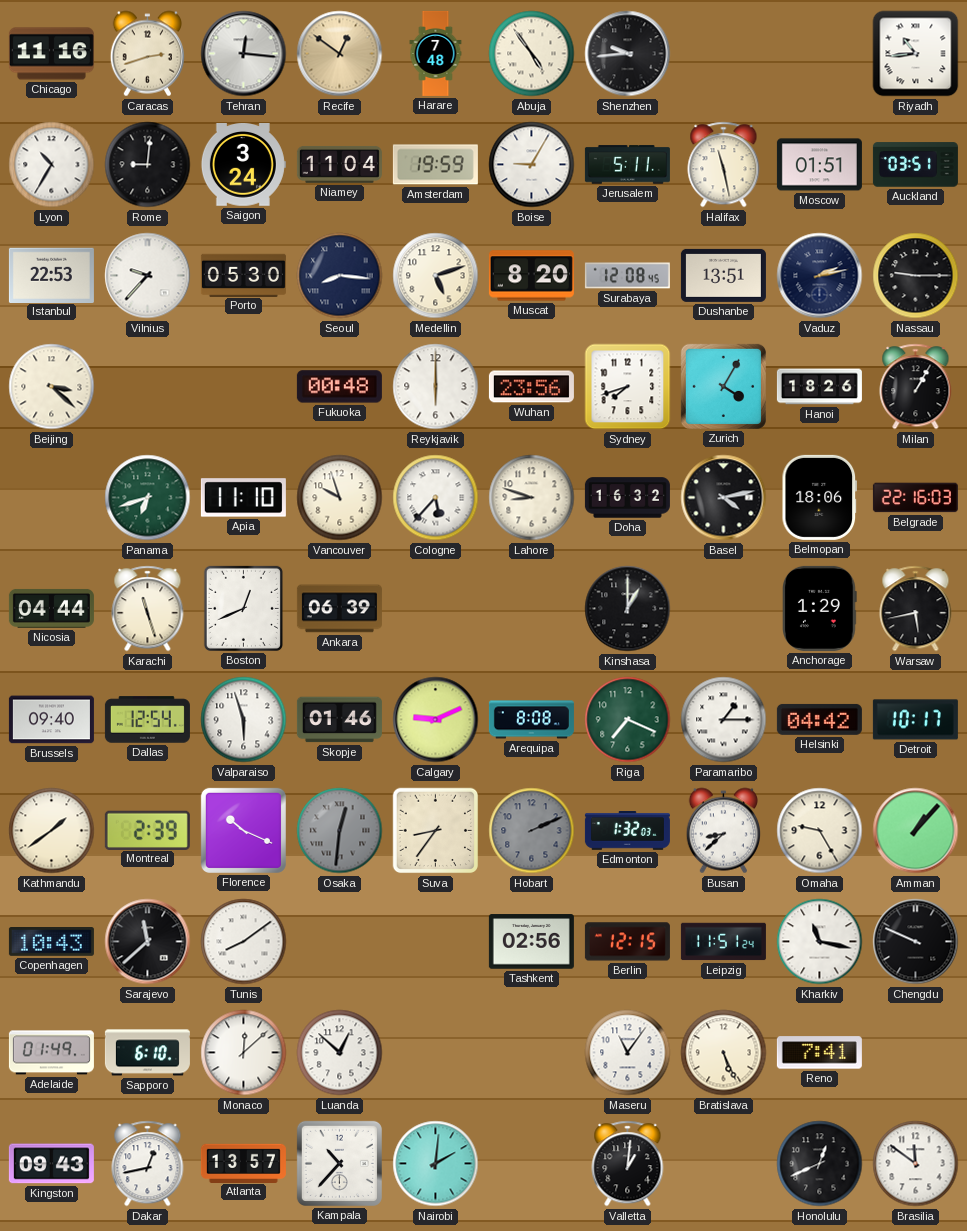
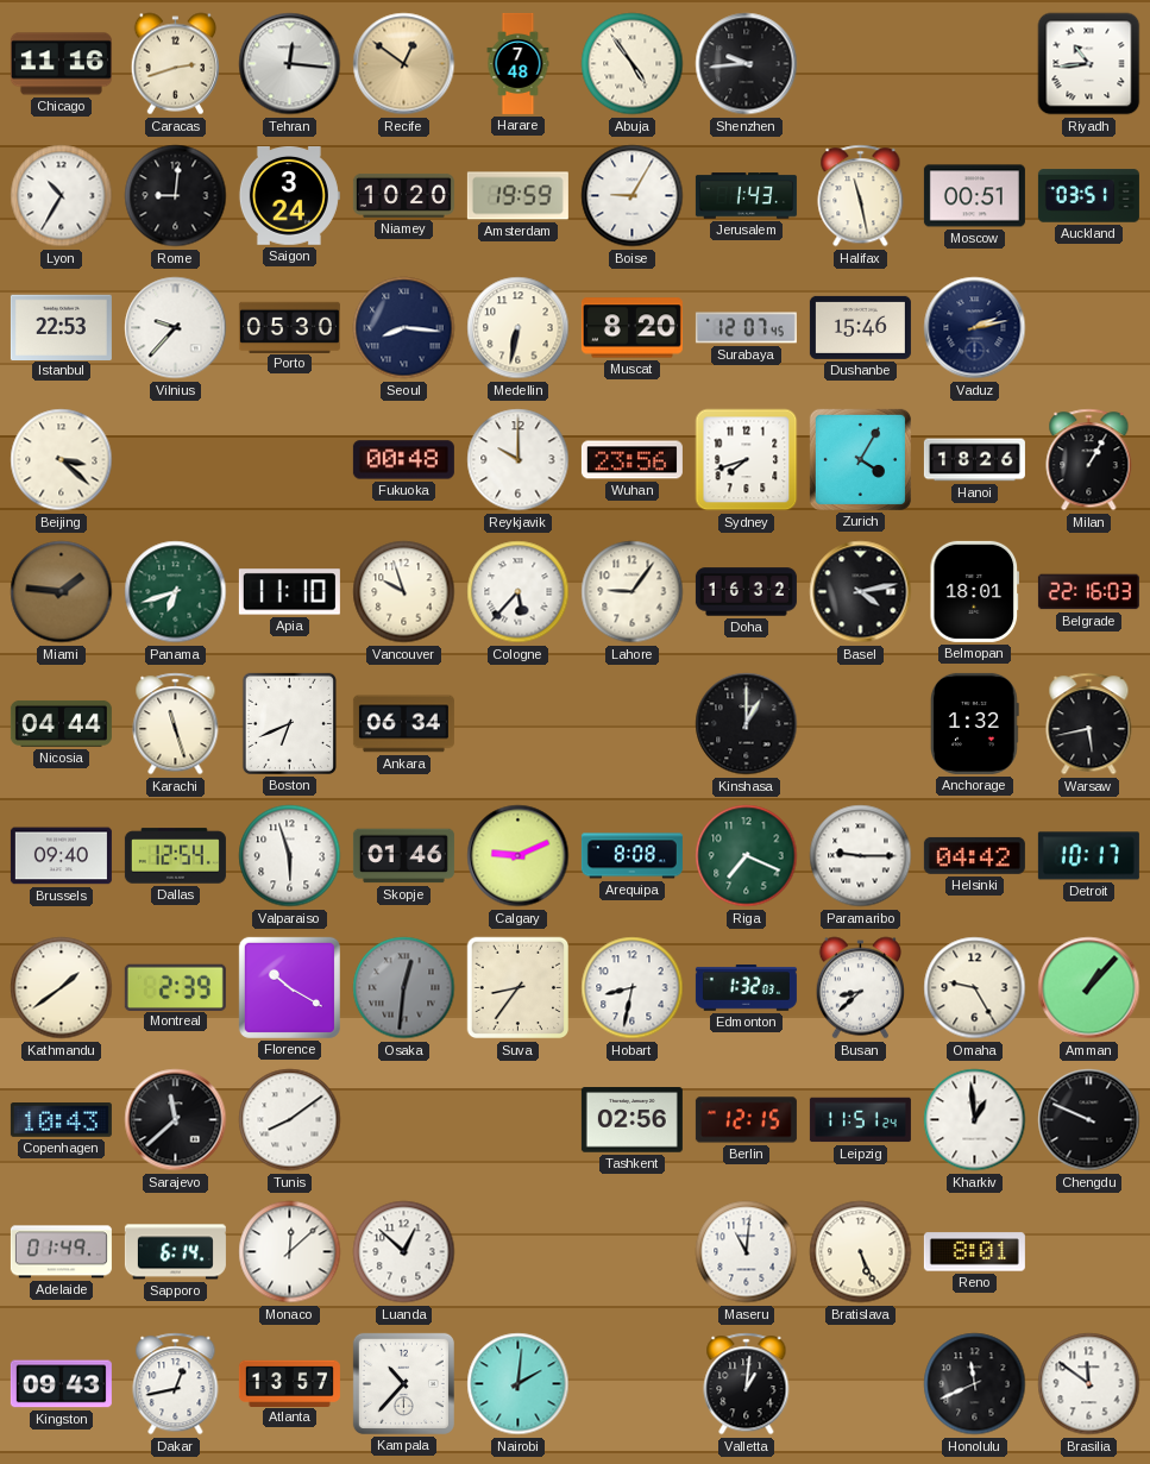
Niamey: 11:04 -> 10:20
Jerusalem: 5:11 -> 1:43
Moscow: 01:51 -> 00:51
Medellin: 5:12 -> 6:32
Surabaya: 12:08 -> 12:07
Dushanbe: 13:51 -> 15:46
Nassau: 9:15 -> none
Reykjavik: 6:00 -> 10:00
Miami: none -> 1:46
Lahore: 8:48 -> 9:06
Belmopan: 18:06 -> 18:01
Boston: 12:41 -> 6:41
Ankara: 06:39 -> 06:34
Anchorage: 1:29 -> 1:32
Paramaribo: 1:15 -> 9:15
Florence: 10:19 -> 10:20
Hobart: 2:11 -> 8:32
Hobart dial: grey -> white
Kharkiv: 11:17 -> 12:59
Sapporo: 6:10 -> 6:14
Maseru: 11:06 -> 11:01
Reno: 7:41 -> 8:01
Honolulu: 12:41 -> 11:41
